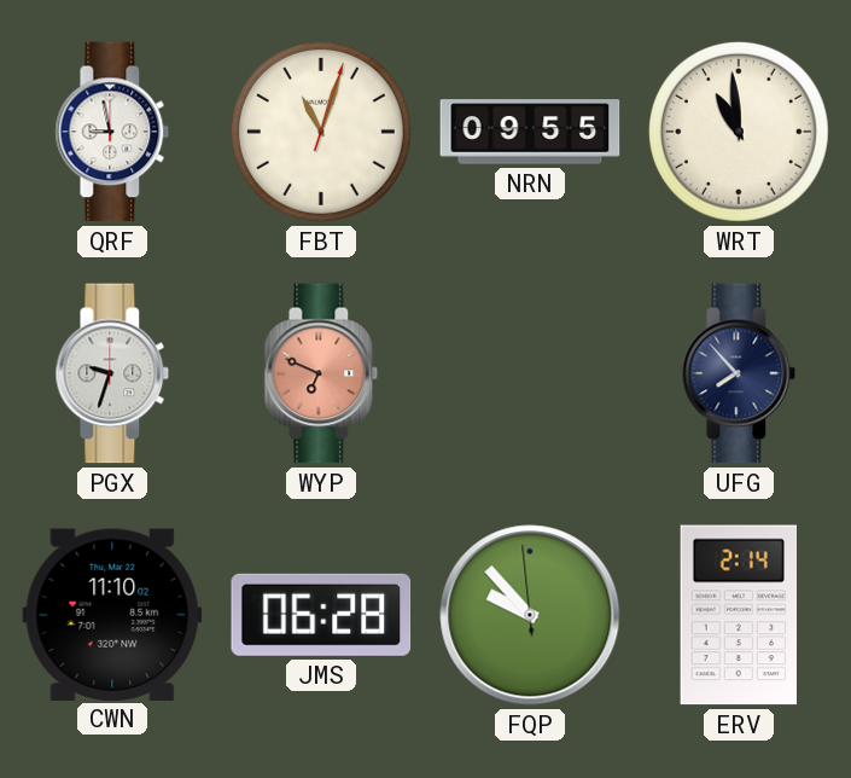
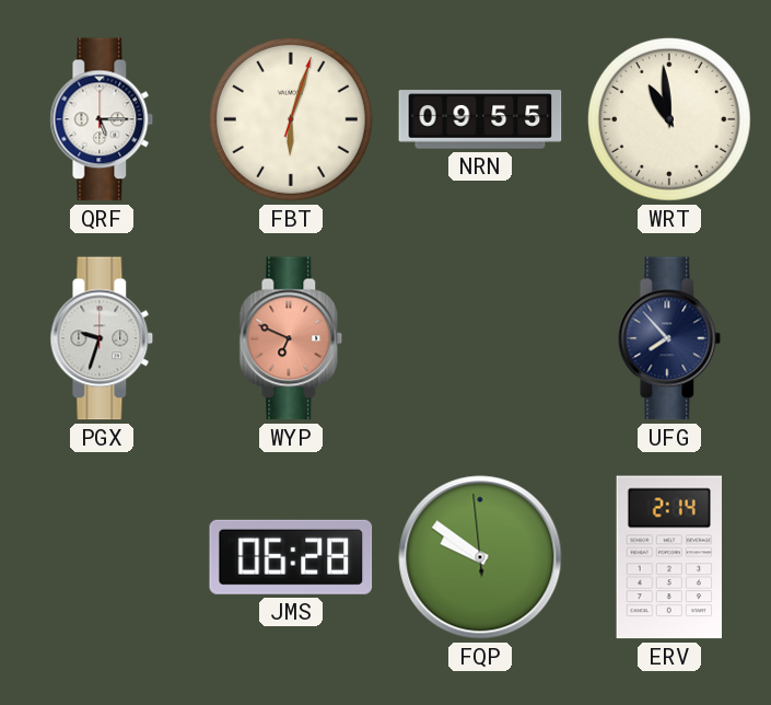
QRF: 8:58 -> 5:15
FBT: 11:03 -> 6:03
CWN: 11:10 -> none
FQP: 9:52 -> 9:50
